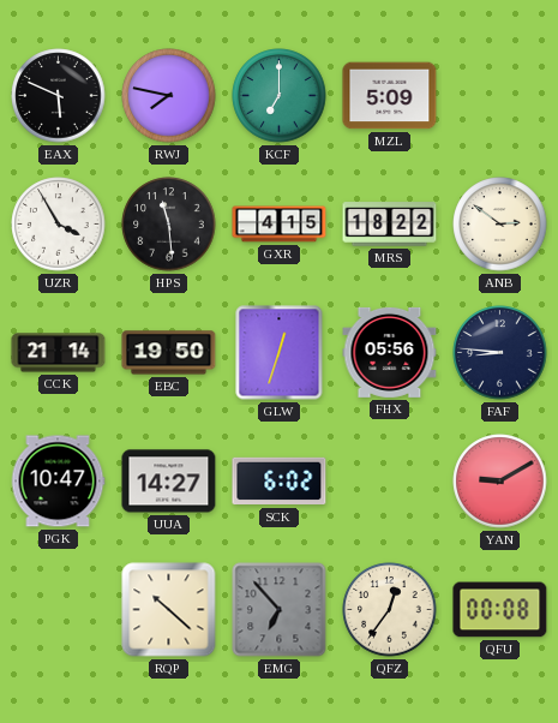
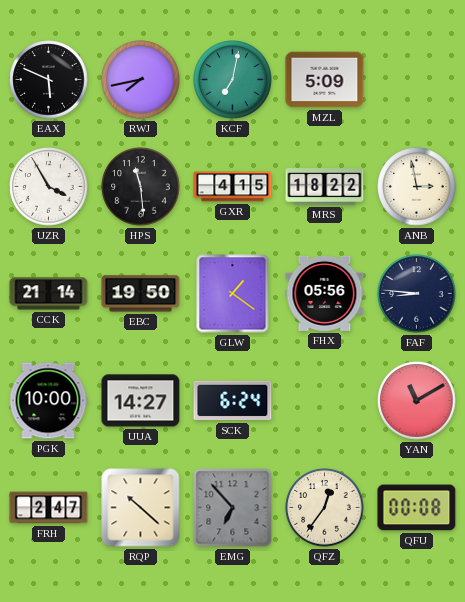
RWJ: 7:47 -> 7:43
KCF: 7:00 -> 7:02
ANB: 2:51 -> 2:58
GLW: 12:33 -> 1:21
PGK: 10:47 -> 10:00
SCK: 6:02 -> 6:24
YAN: 9:10 -> 11:10
FRH: none -> 2:47
